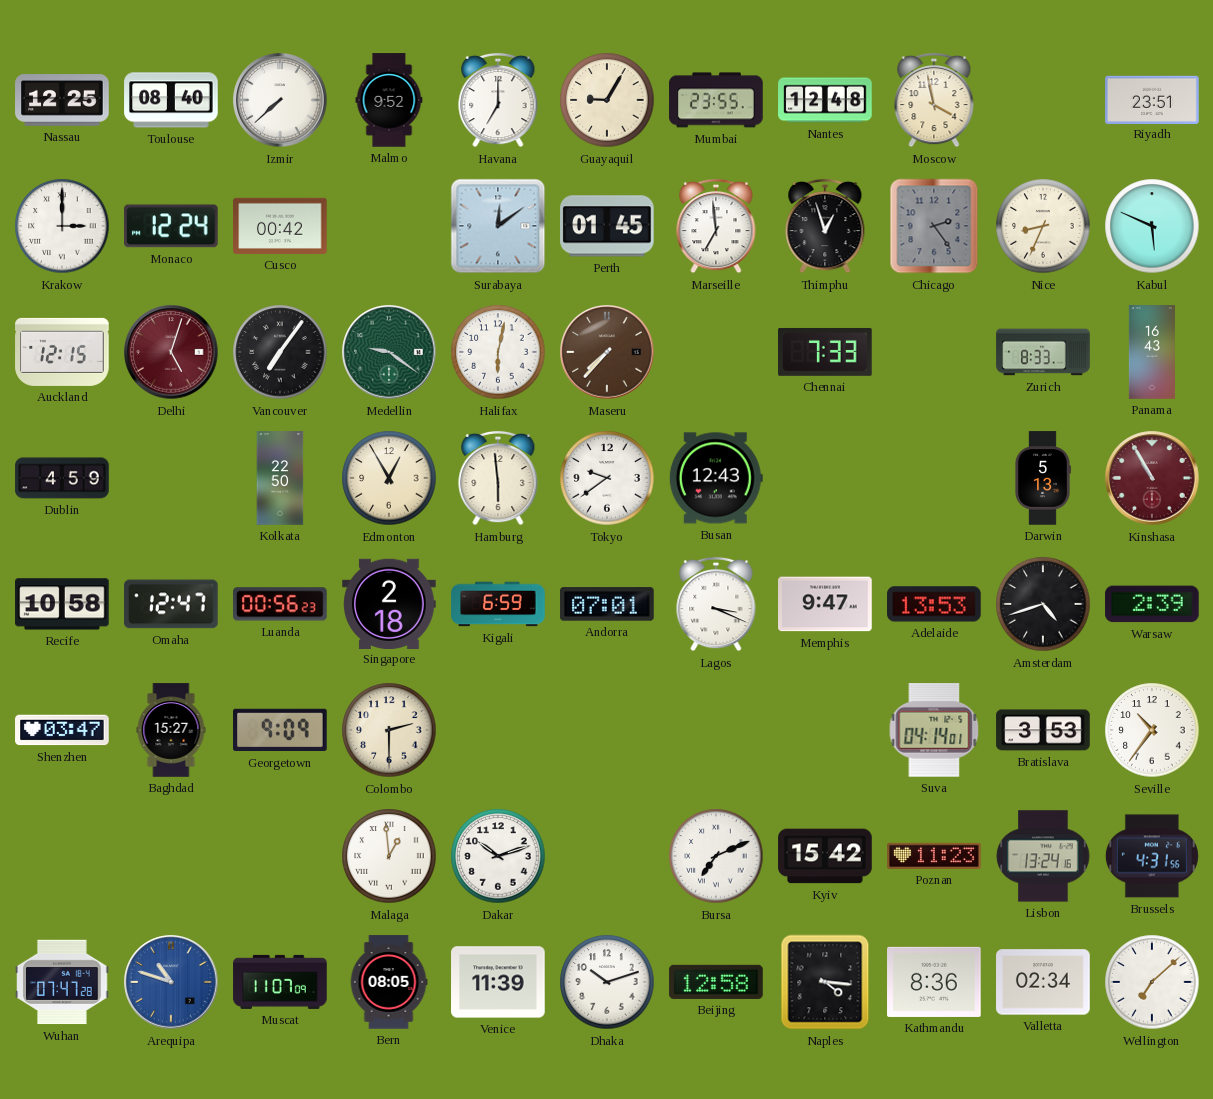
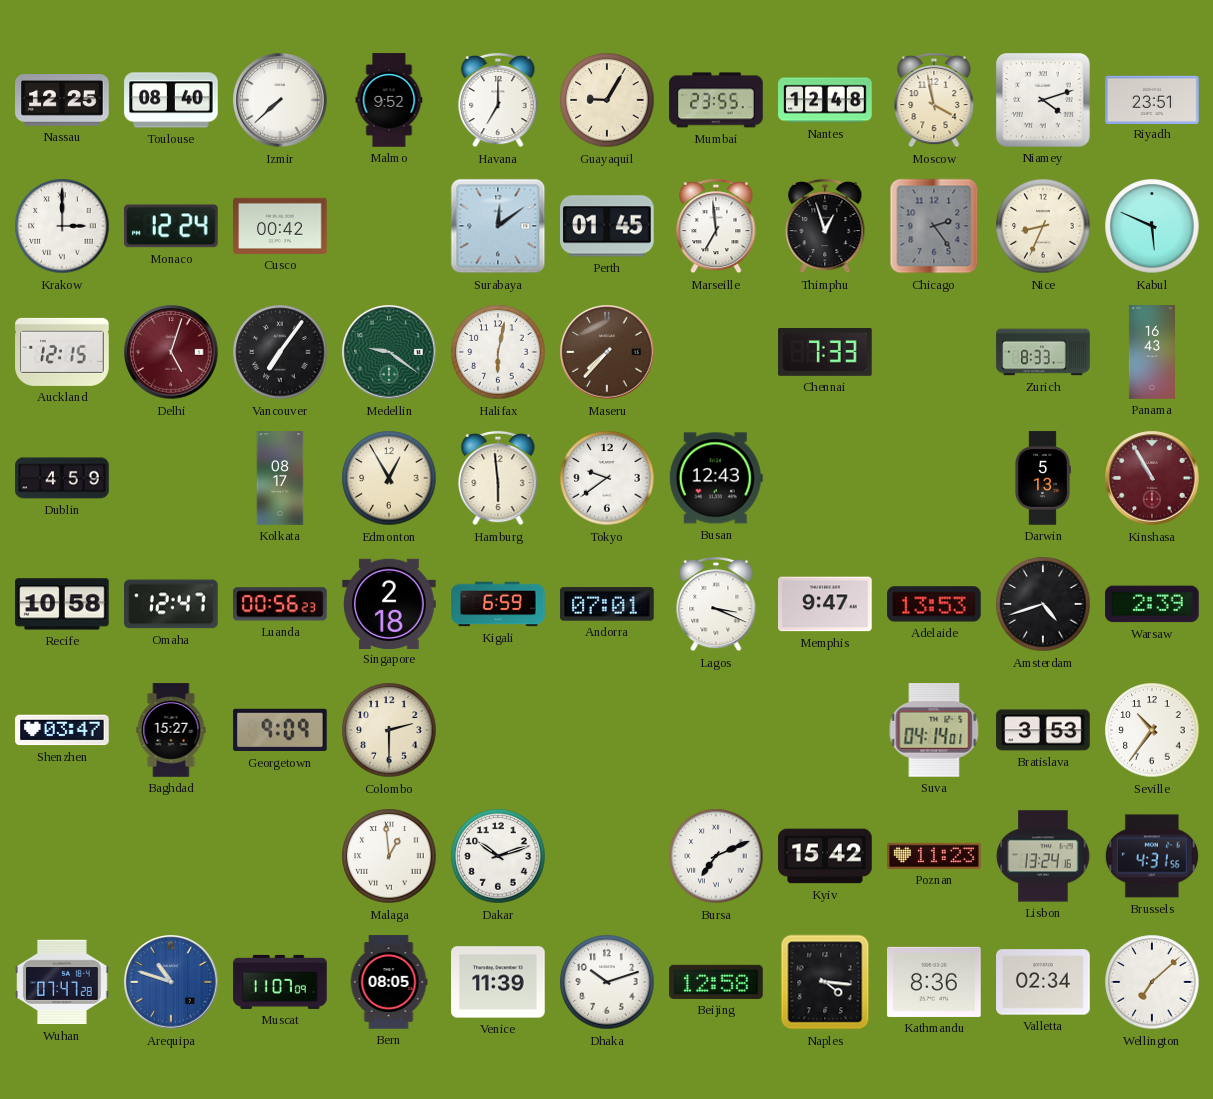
Niamey: none -> 4:12
Kolkata: 22:50 -> 08:17
